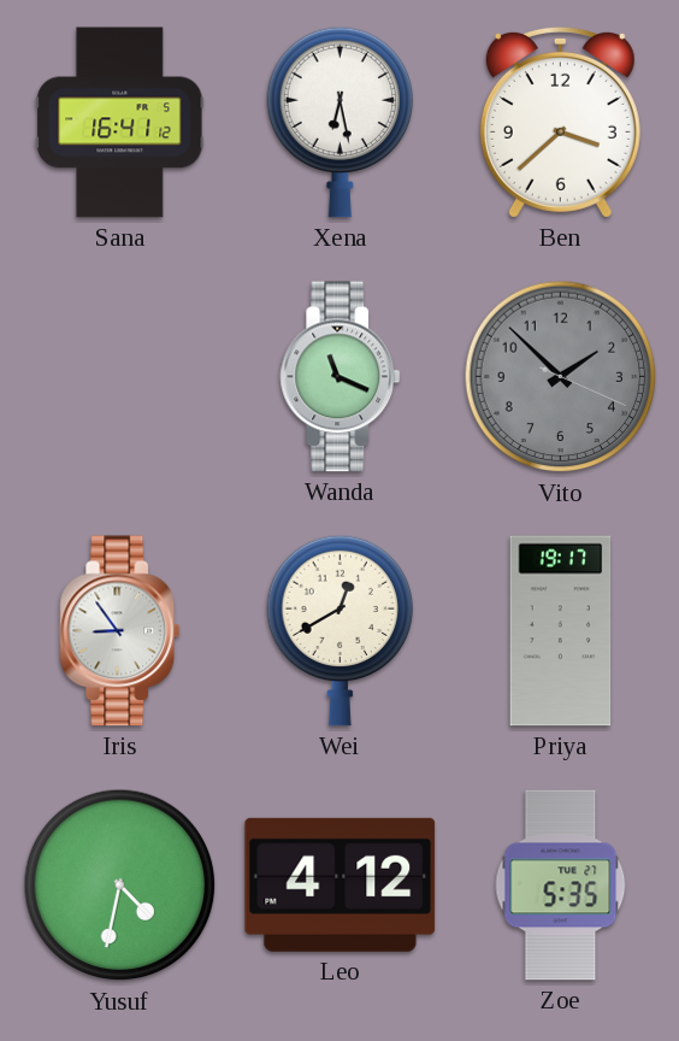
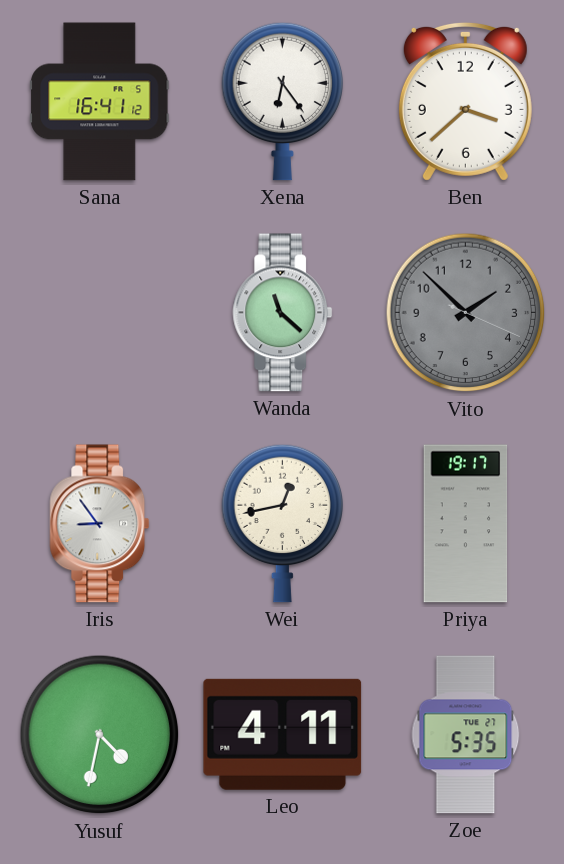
Xena: 6:28 -> 6:24
Wanda: 11:19 -> 11:22
Wei: 12:40 -> 12:43
Leo: 4:12 -> 4:11
